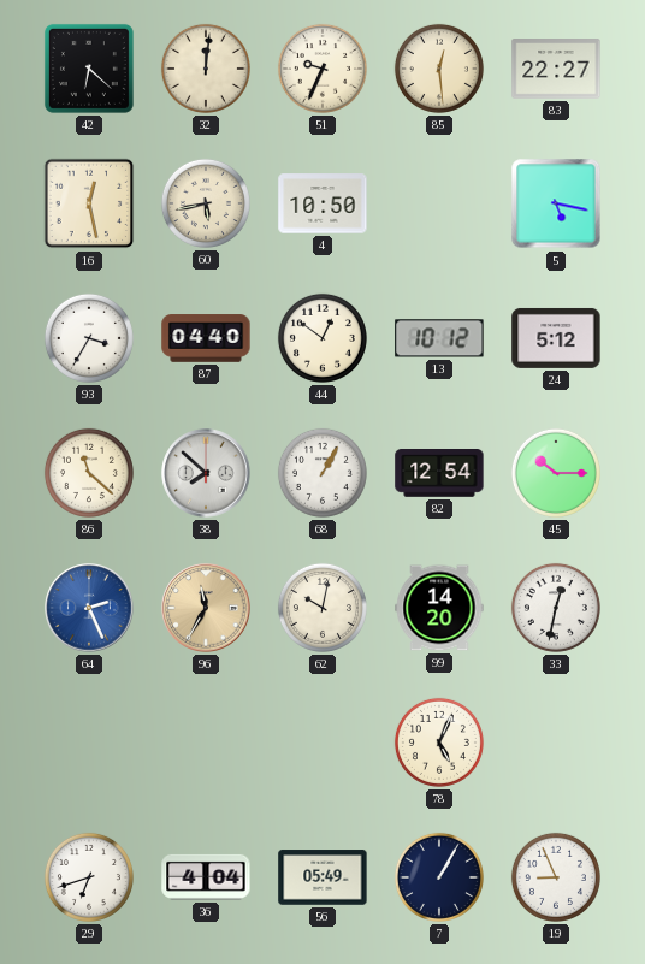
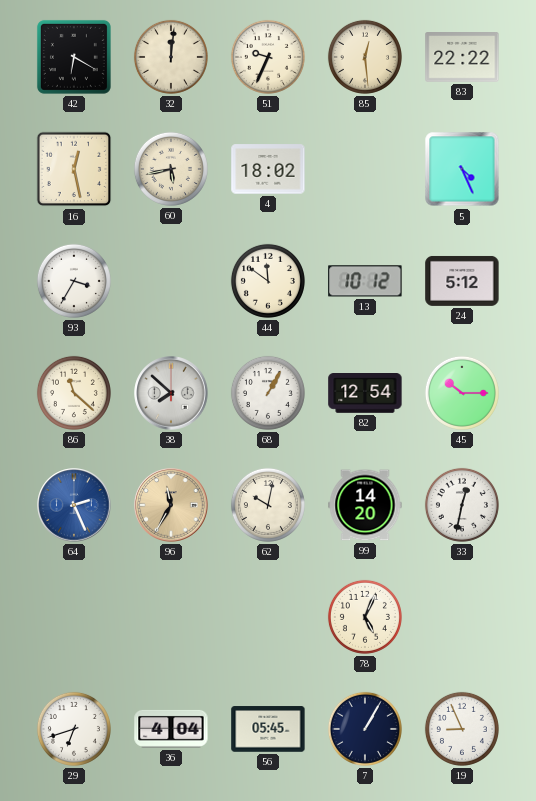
42: 6:22 -> 6:20
83: 22:27 -> 22:22
4: 10:50 -> 18:02
5: 5:17 -> 4:26
87: 04:40 -> none
44: 12:51 -> 11:51
56: 05:49 -> 05:45
